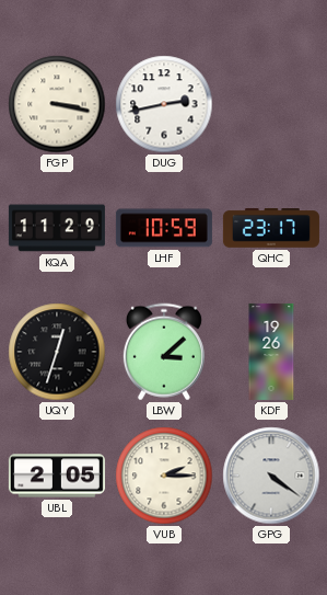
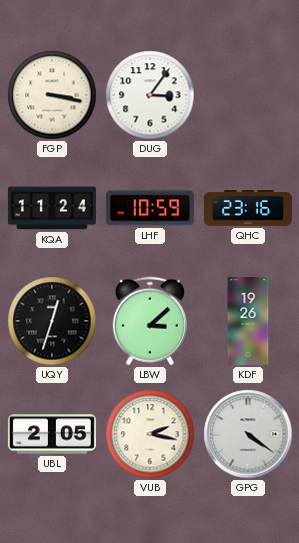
DUG: 2:43 -> 3:06
KQA: 11:29 -> 11:24
QHC: 23:17 -> 23:16
VUB: 2:15 -> 2:17
